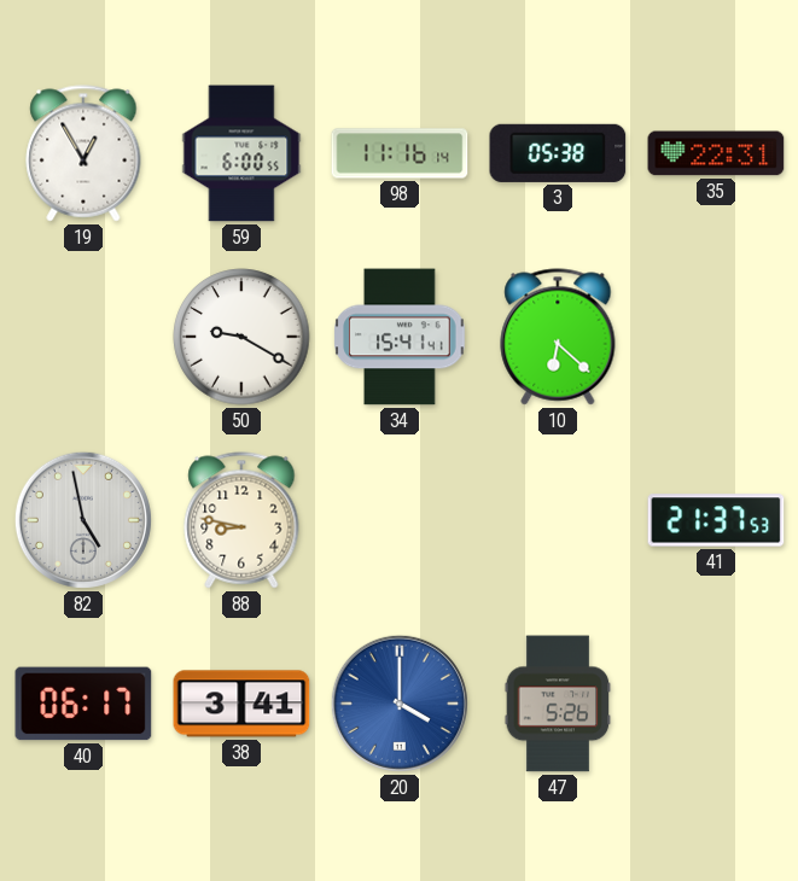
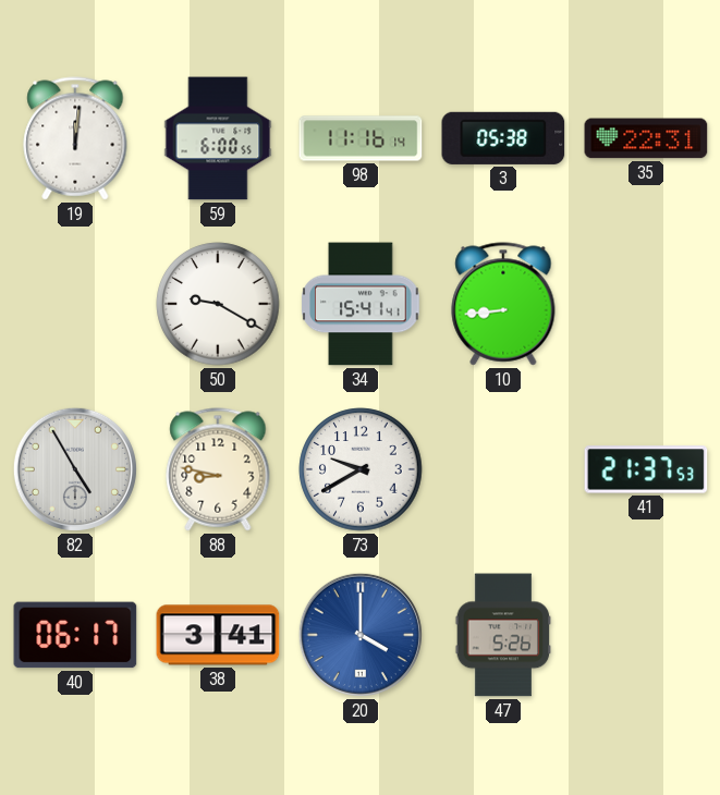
19: 12:55 -> 12:01
10: 6:22 -> 8:44
82: 4:58 -> 4:55
73: none -> 9:40
